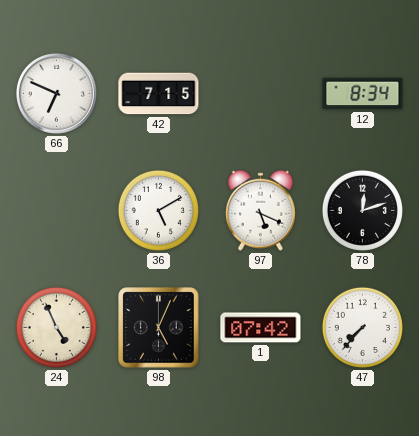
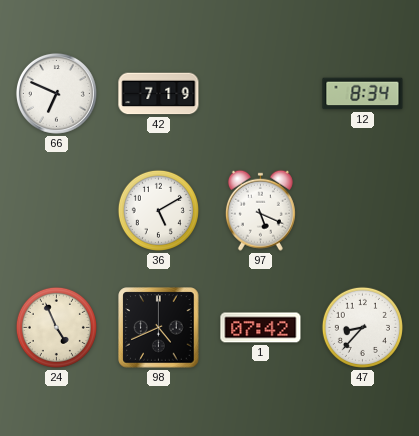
42: 7:15 -> 7:19
78: 12:12 -> none
98: 5:04 -> 4:41
47: 7:37 -> 8:37
